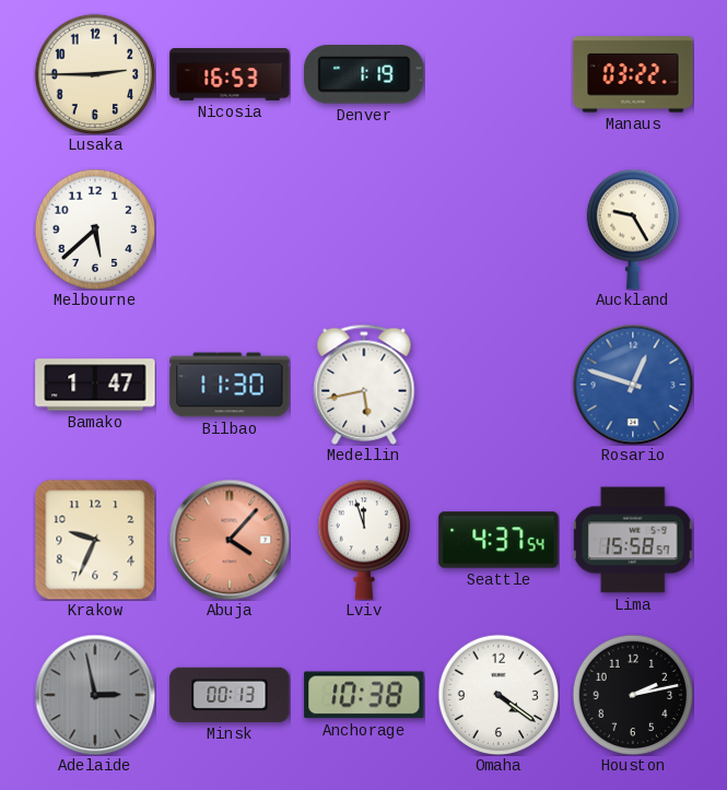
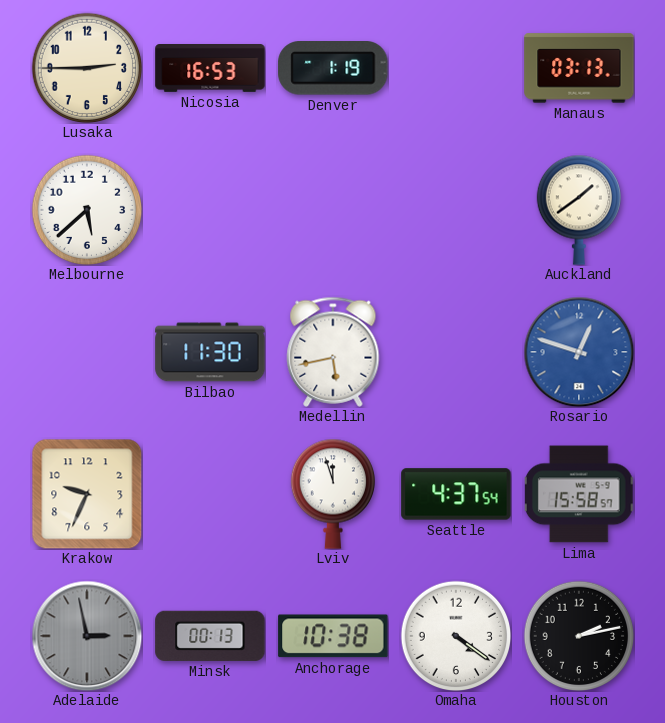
Manaus: 03:22 -> 03:13
Auckland: 9:25 -> 1:39
Bamako: 1:47 -> none
Abuja: 4:07 -> none
